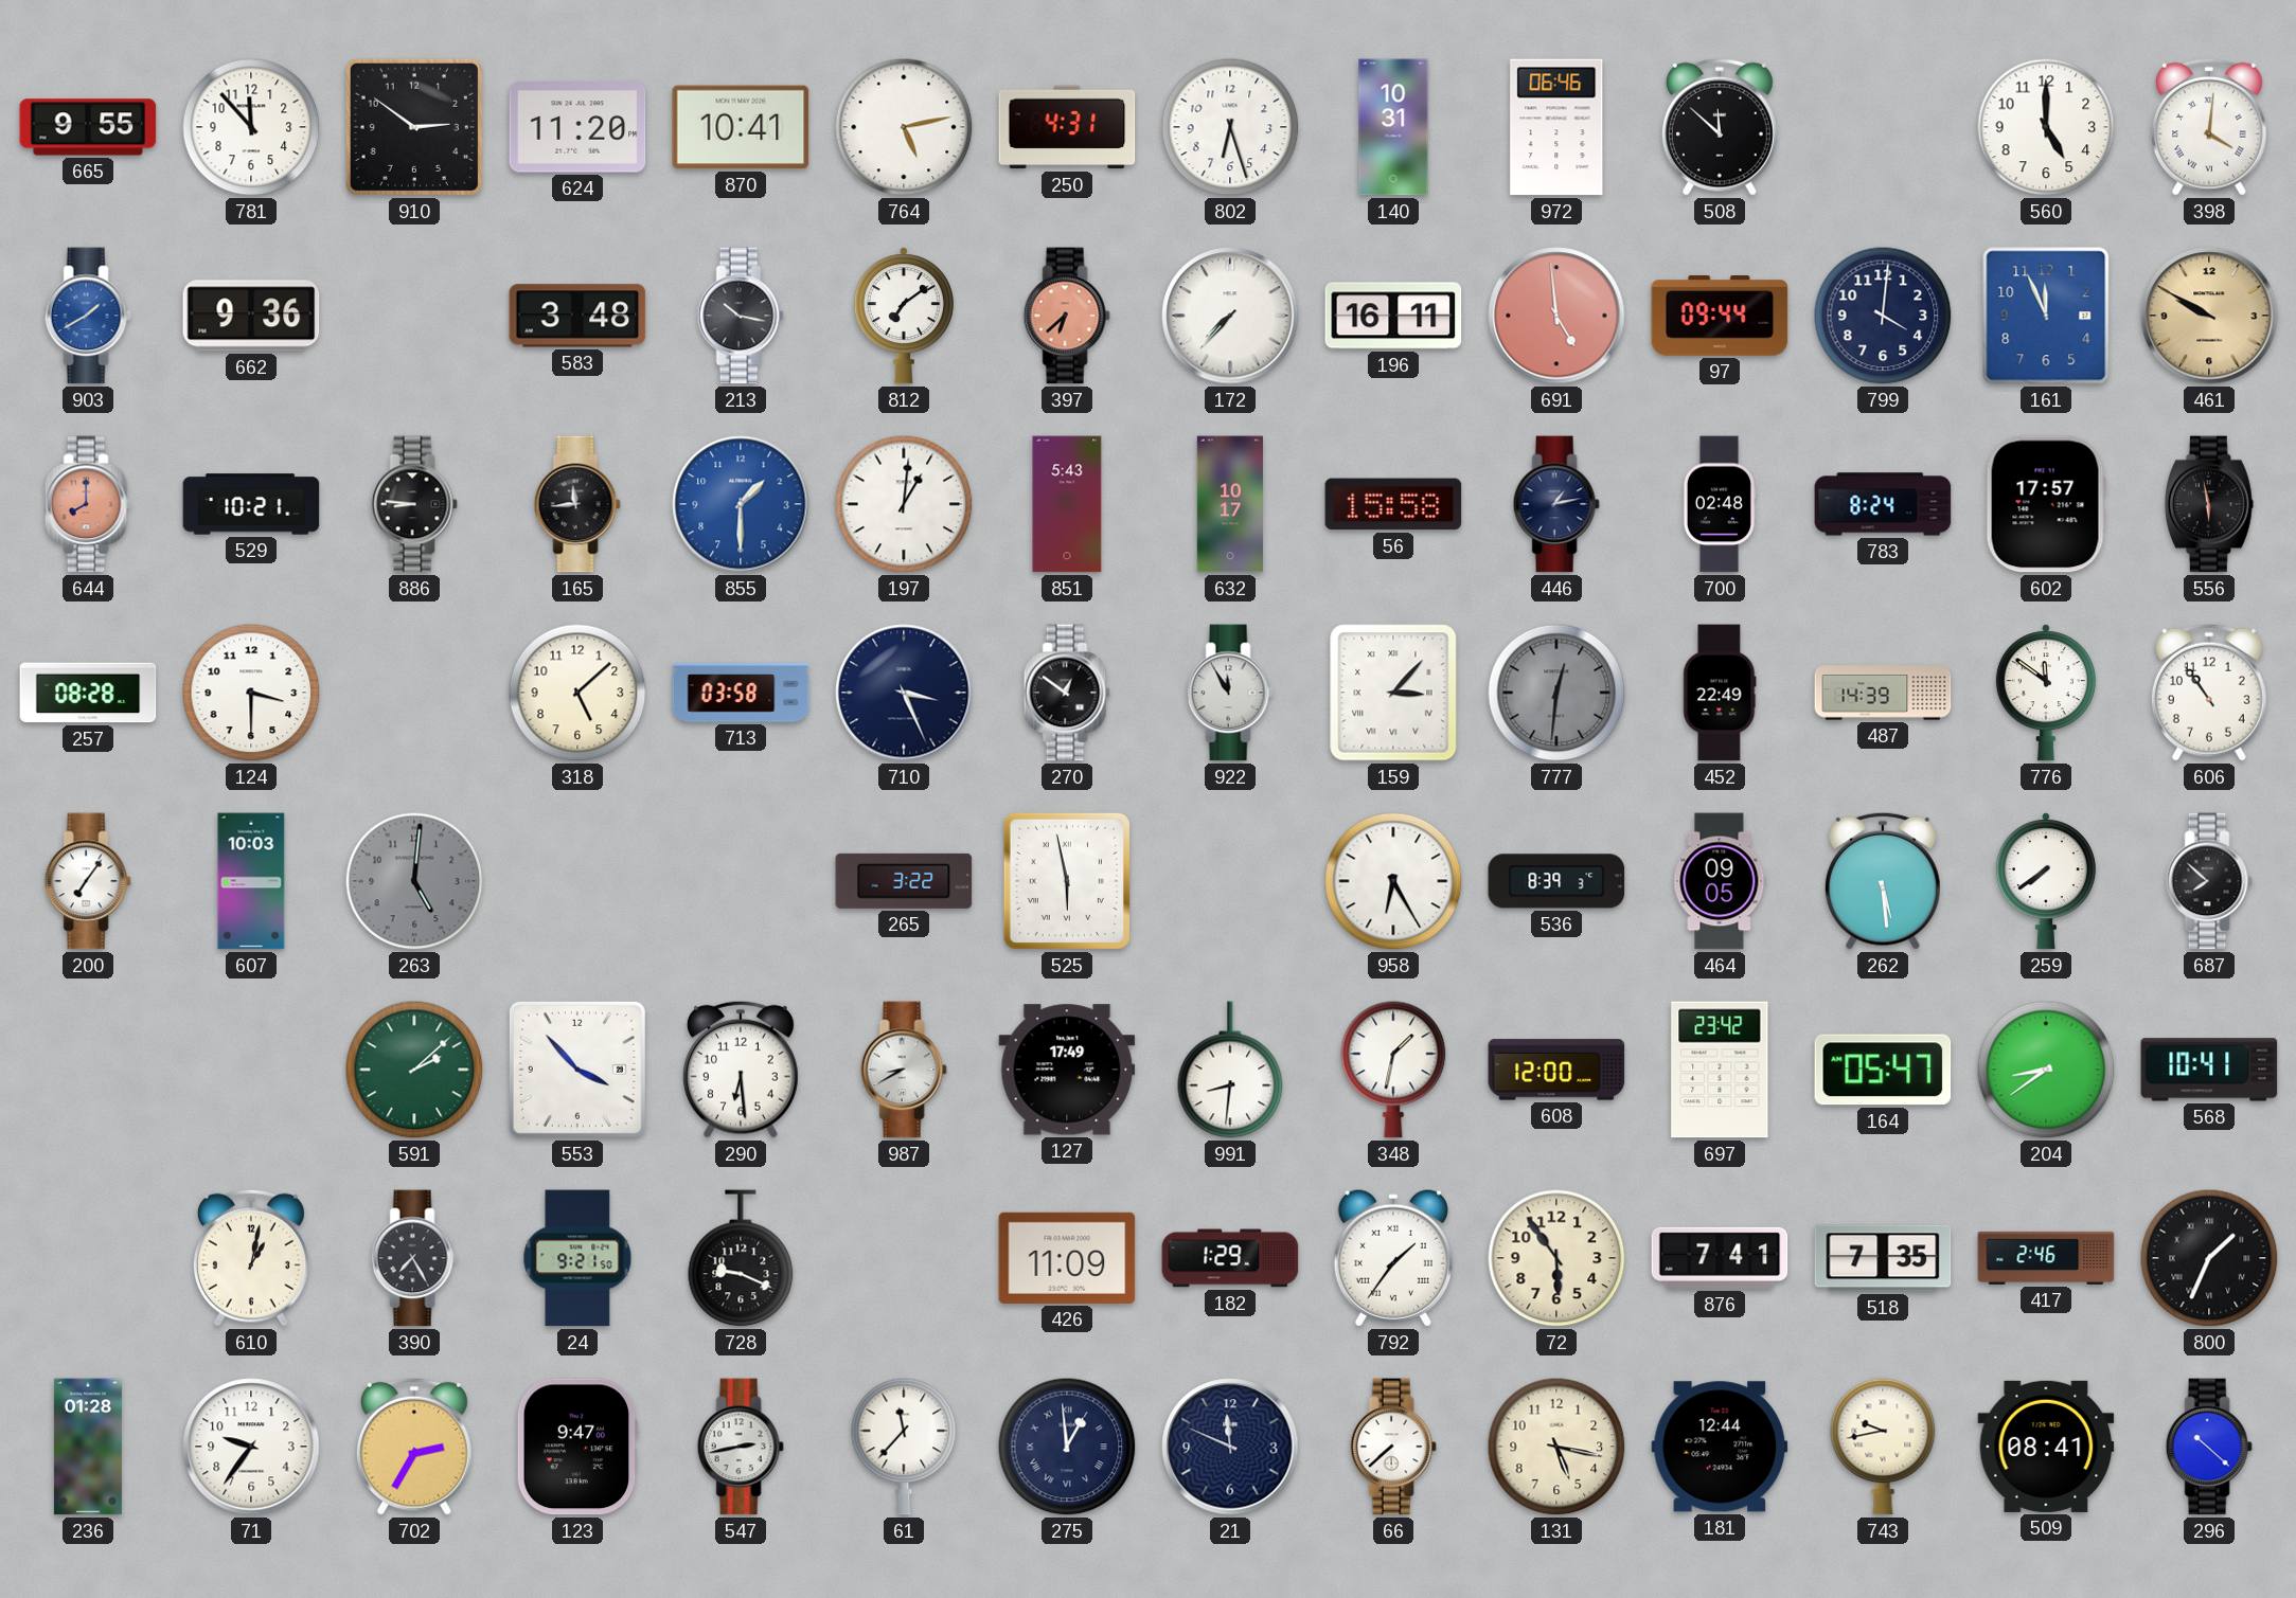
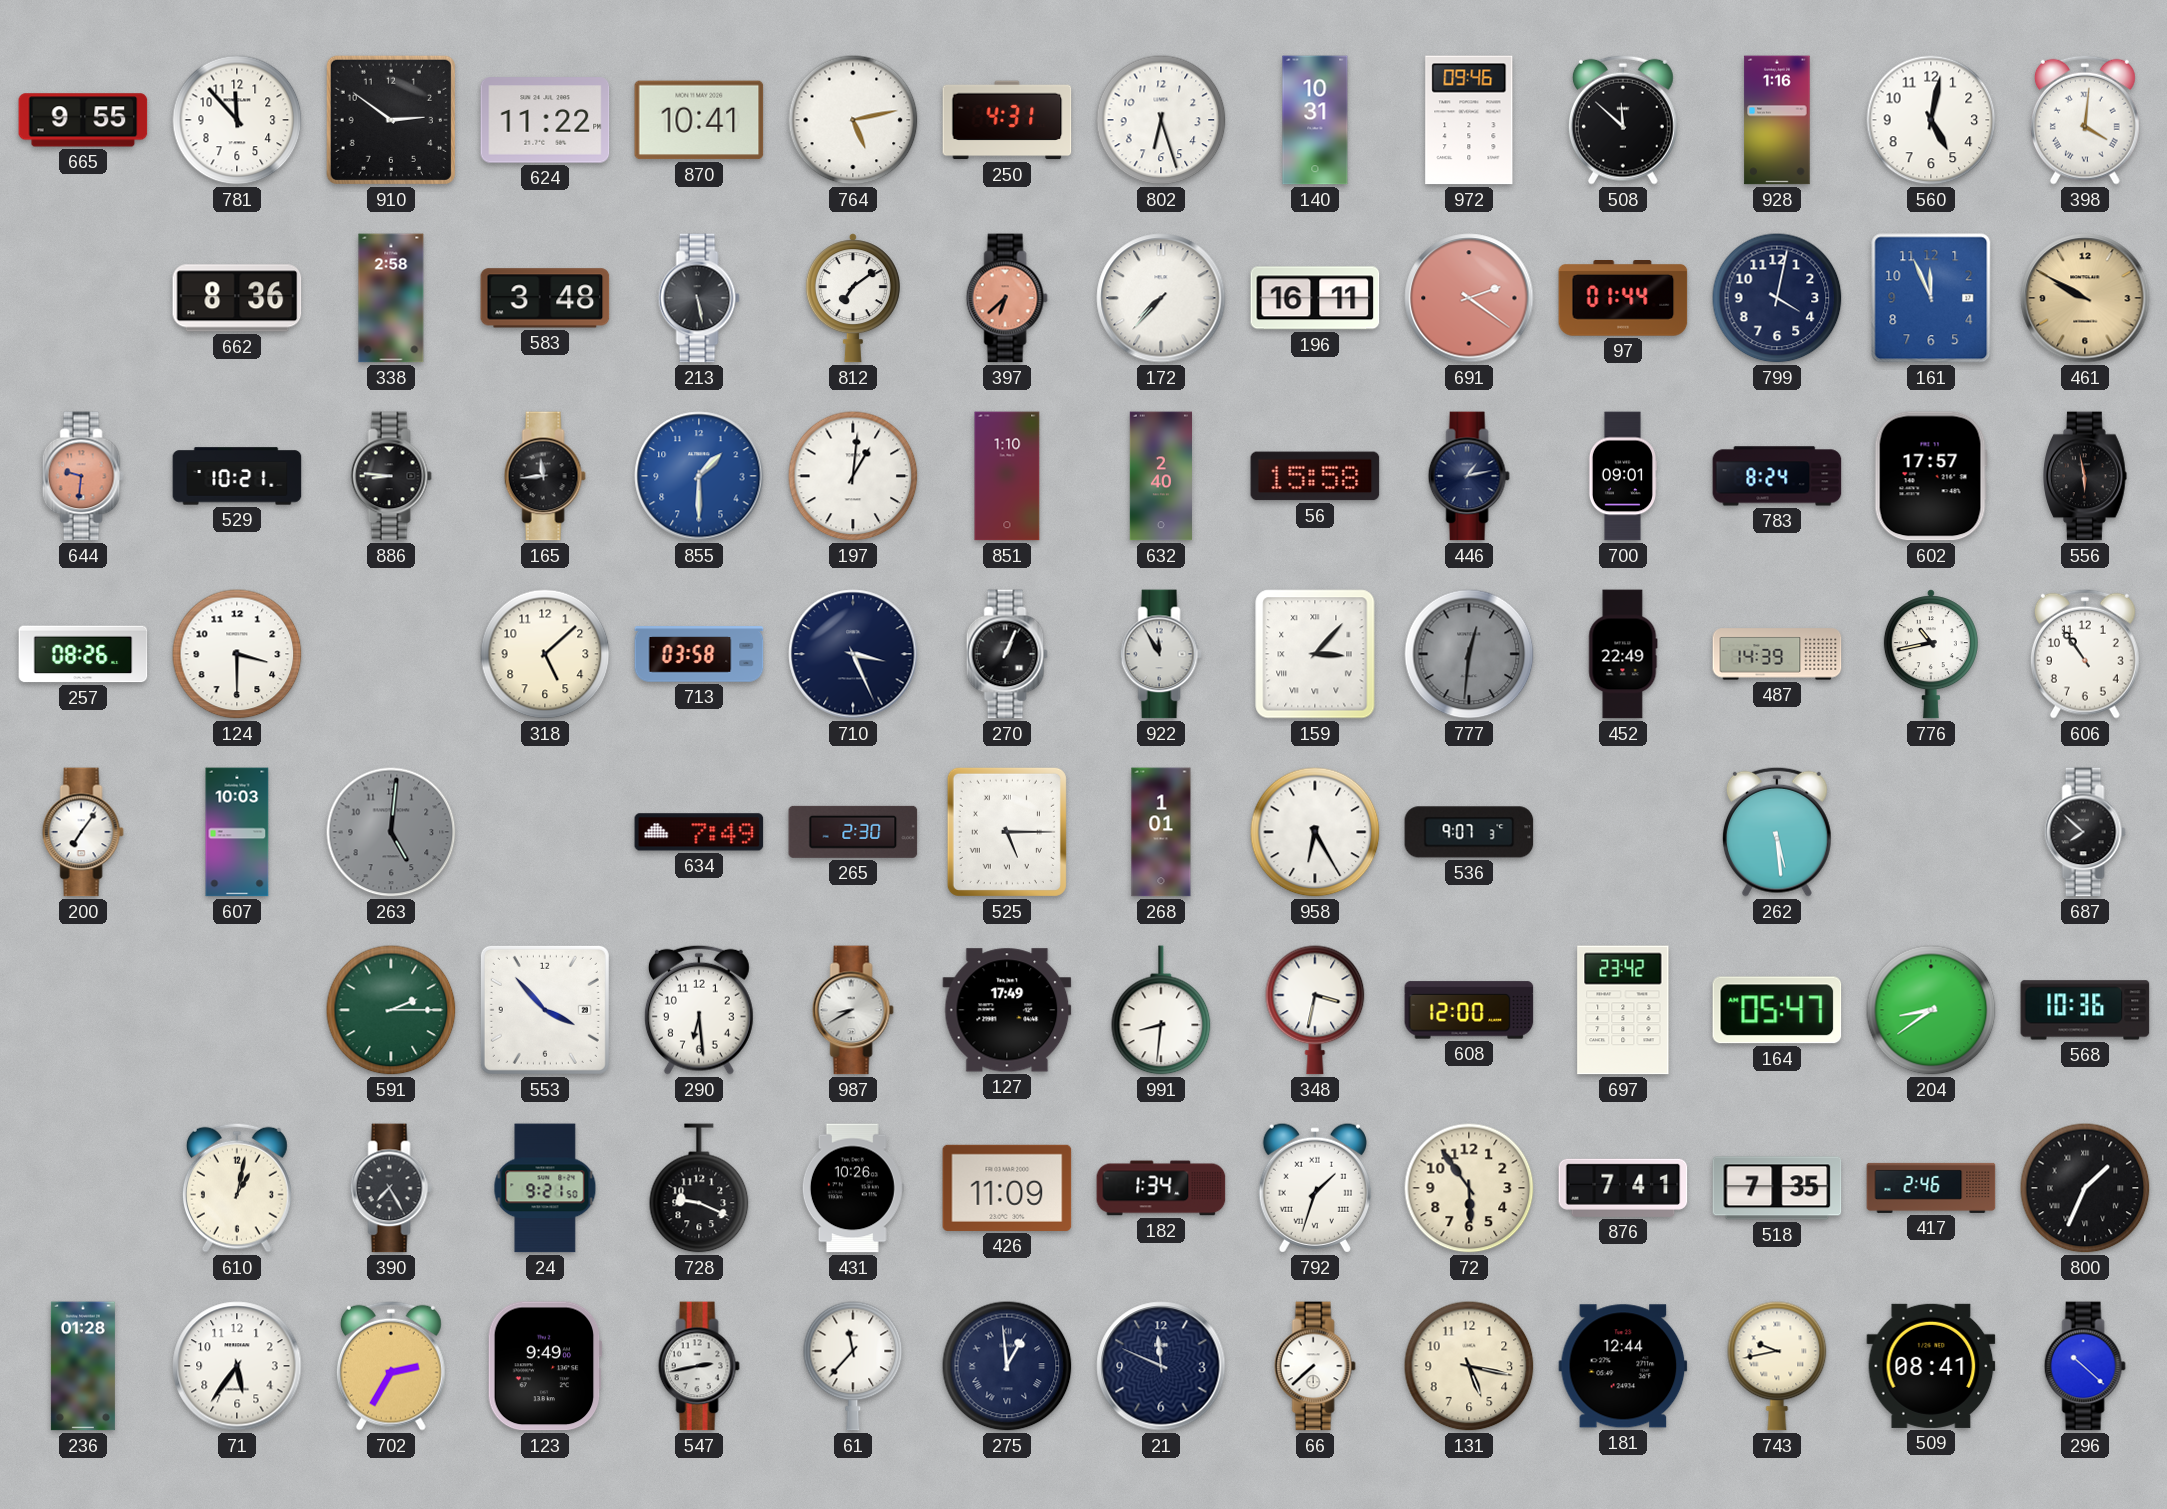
624: 11:20 -> 11:22
972: 06:46 -> 09:46
928: none -> 1:16
560: 5:00 -> 5:02
903: 1:40 -> none
662: 9:36 -> 8:36
338: none -> 2:58
213: 10:17 -> 5:28
691: 4:59 -> 2:21
97: 09:44 -> 01:44
799: 4:01 -> 4:02
644: 8:00 -> 9:31
851: 5:43 -> 1:10
632: 10:17 -> 2:40
700: 02:48 -> 09:01
257: 08:28 -> 08:26
270: 12:51 -> 1:04
776: 11:51 -> 10:43
634: none -> 7:49
265: 3:22 -> 2:30
525: 5:58 -> 5:15
268: none -> 1:01
536: 8:39 -> 9:07
464: 09:05 -> none
259: 7:39 -> none
591: 2:08 -> 2:15
348: 1:32 -> 3:32
568: 10:41 -> 10:36
431: none -> 10:26
182: 1:29 -> 1:34
792: 1:36 -> 1:33
71: 9:36 -> 5:36
123: 9:47 -> 9:49
